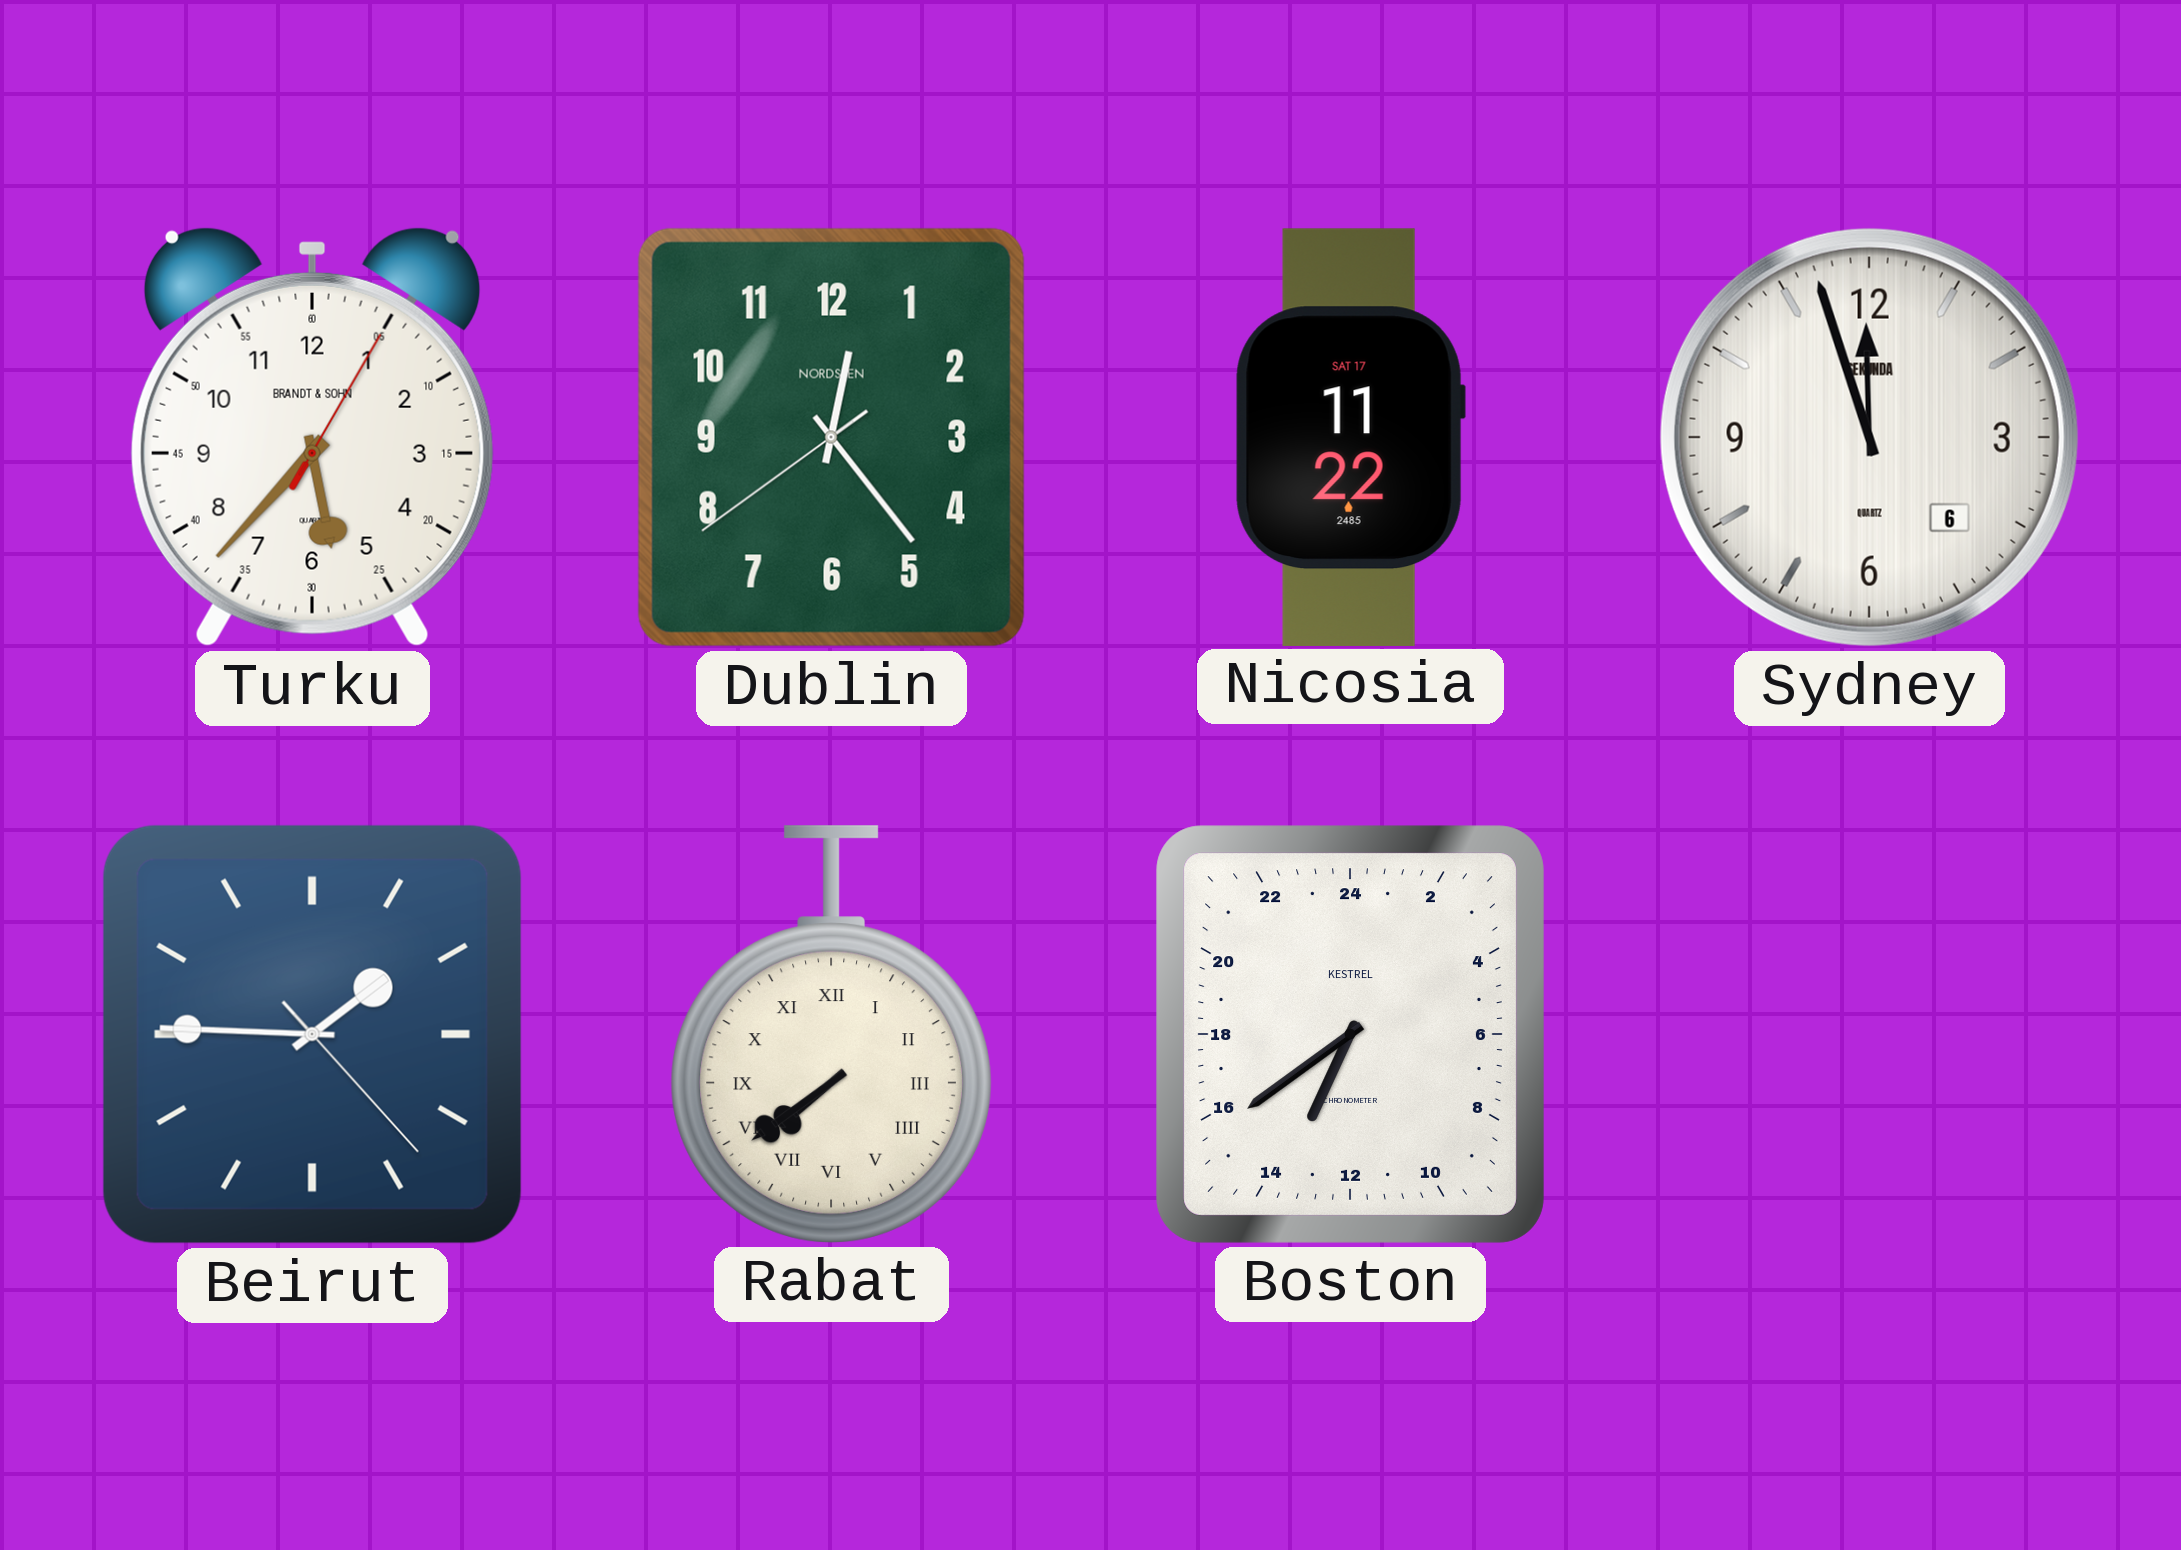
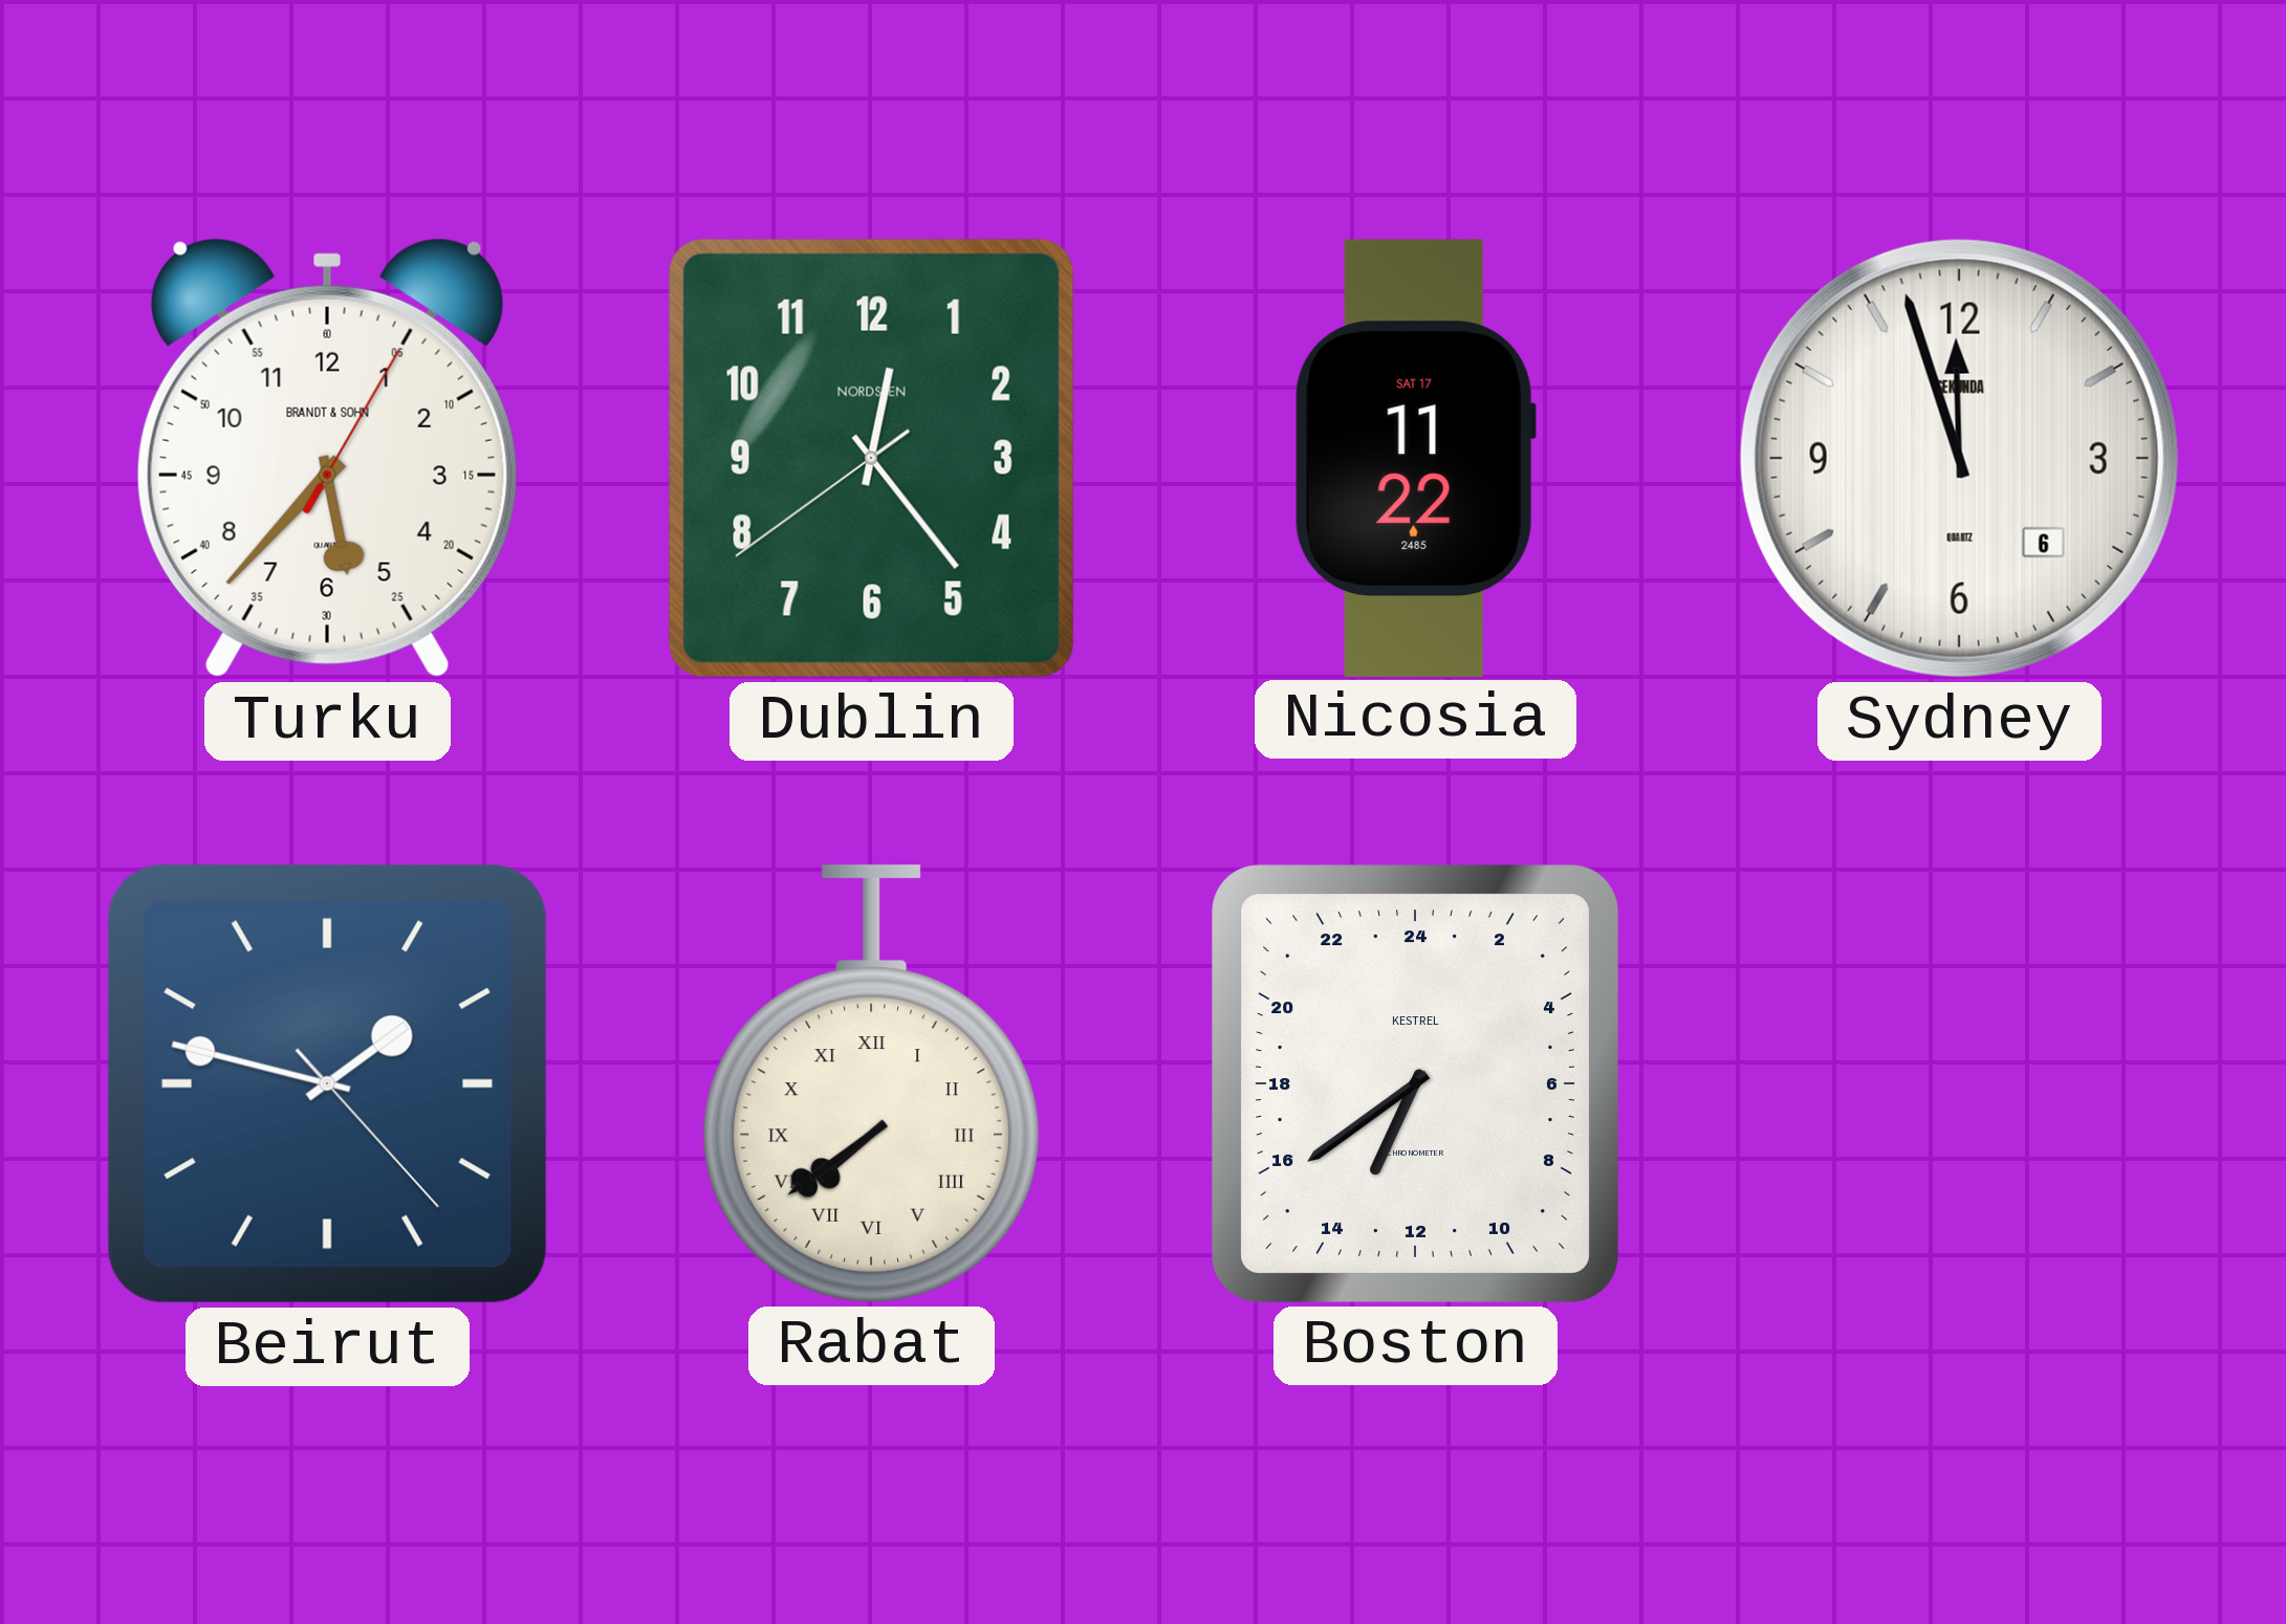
Beirut: 1:45 -> 1:47
